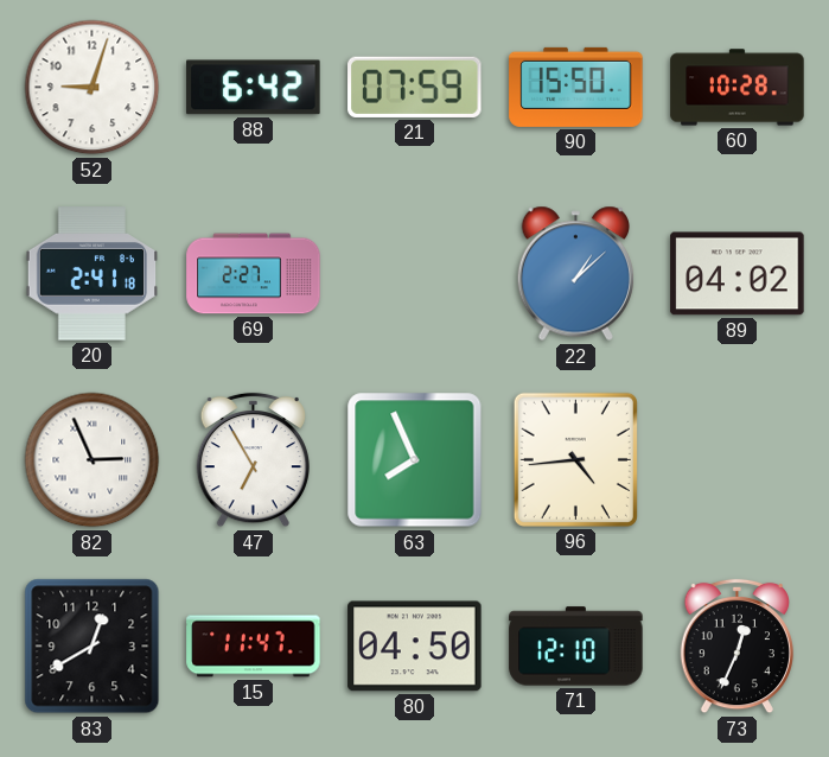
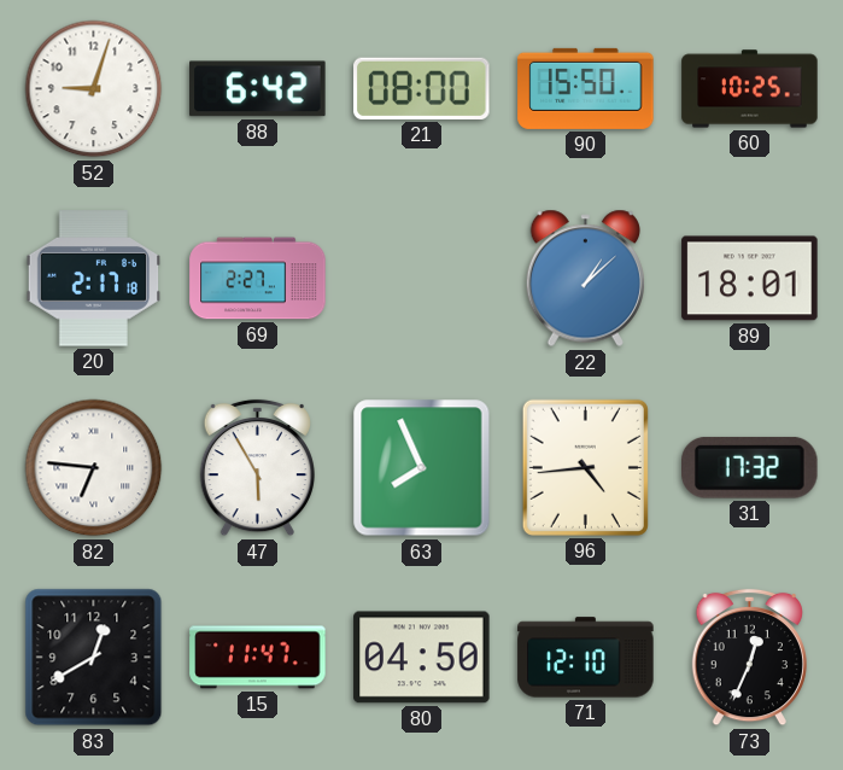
21: 07:59 -> 08:00
60: 10:28 -> 10:25
20: 2:41 -> 2:17
89: 04:02 -> 18:01
82: 2:56 -> 6:46
47: 6:55 -> 5:55
31: none -> 17:32
